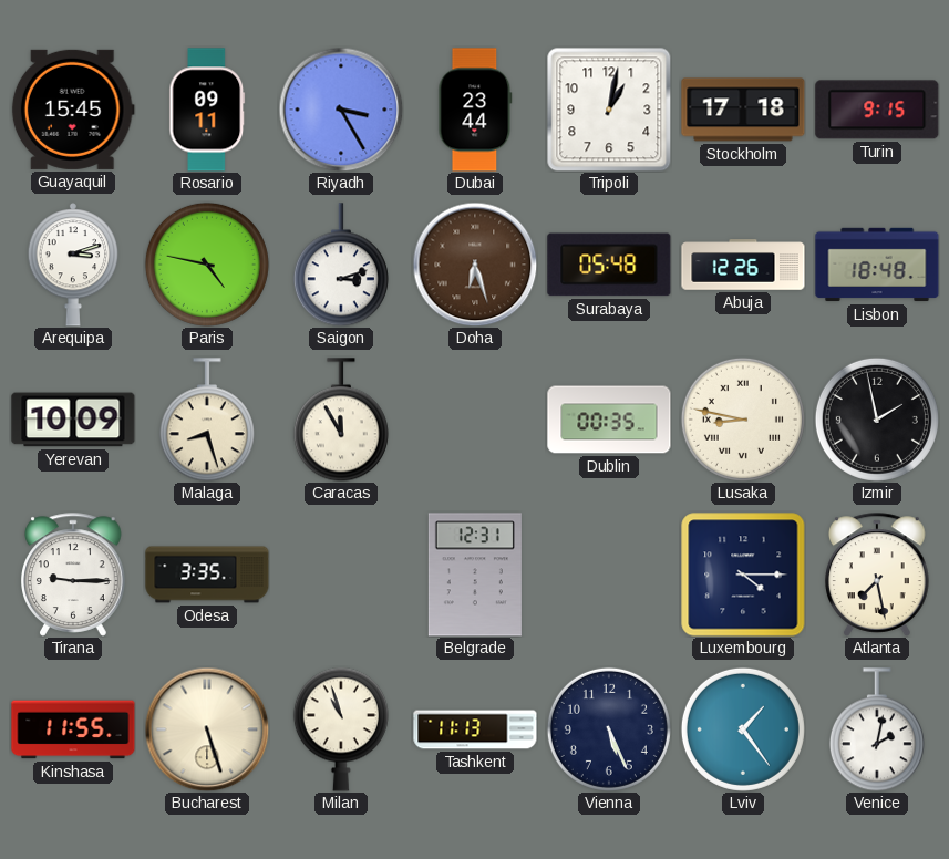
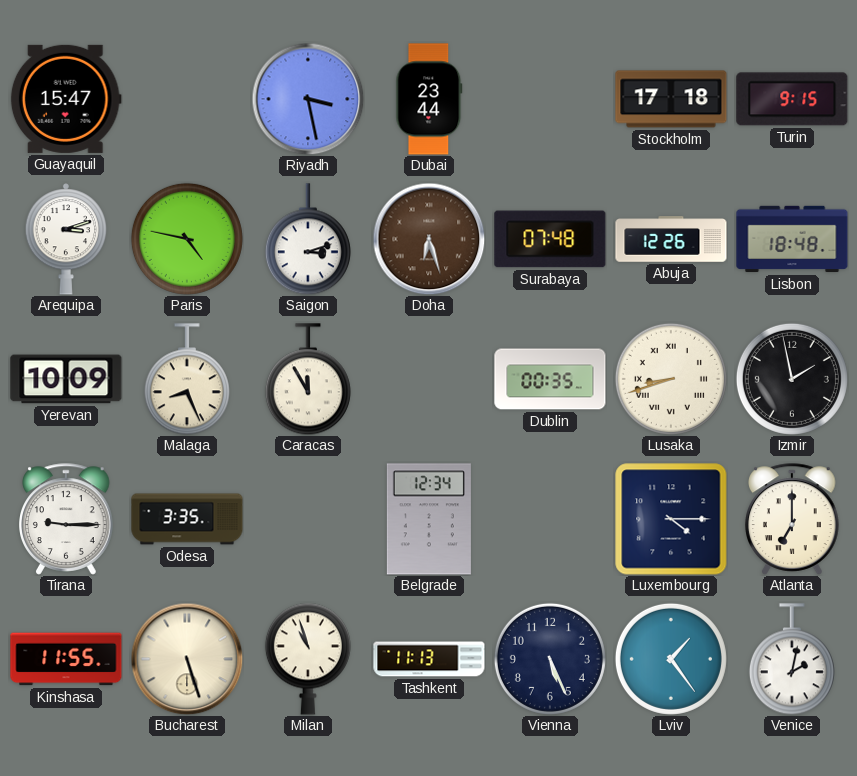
Guayaquil: 15:45 -> 15:47
Rosario: 09:11 -> none
Riyadh: 3:25 -> 3:28
Tripoli: 1:02 -> none
Surabaya: 05:48 -> 07:48
Malaga: 8:27 -> 8:26
Lusaka: 8:47 -> 8:42
Belgrade: 12:31 -> 12:34
Atlanta: 7:28 -> 7:00
